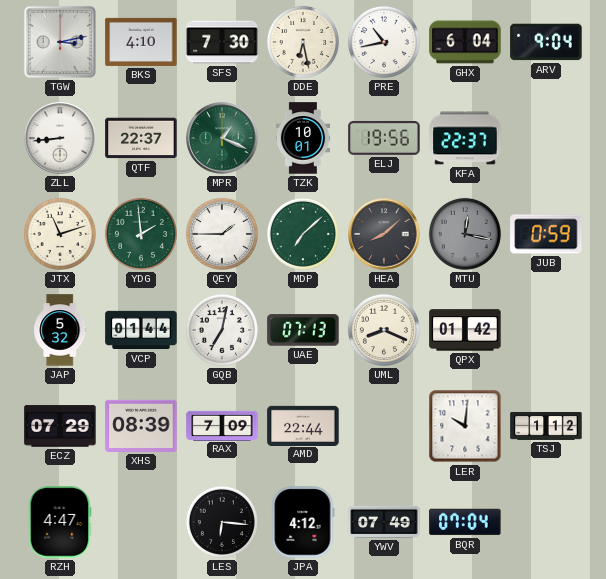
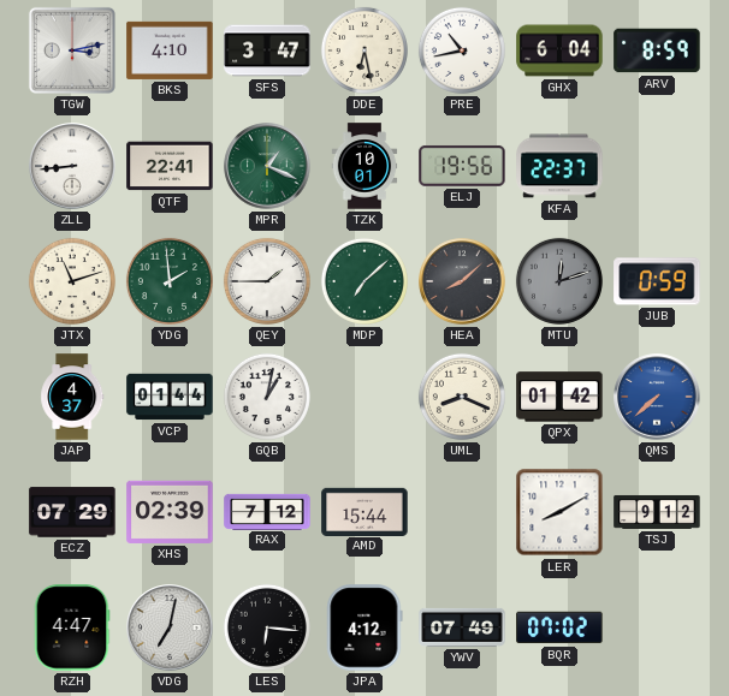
SFS: 7:30 -> 3:47
ARV: 9:04 -> 8:59
QTF: 22:37 -> 22:41
MTU: 12:17 -> 12:12
JAP: 5:32 -> 4:37
GQB: 7:02 -> 1:02
UAE: 07:13 -> none
QMS: none -> 7:38
XHS: 08:39 -> 02:39
RAX: 7:09 -> 7:12
AMD: 22:44 -> 15:44
LER: 10:01 -> 8:10
TSJ: 1:12 -> 9:12
VDG: none -> 7:02
BQR: 07:04 -> 07:02
